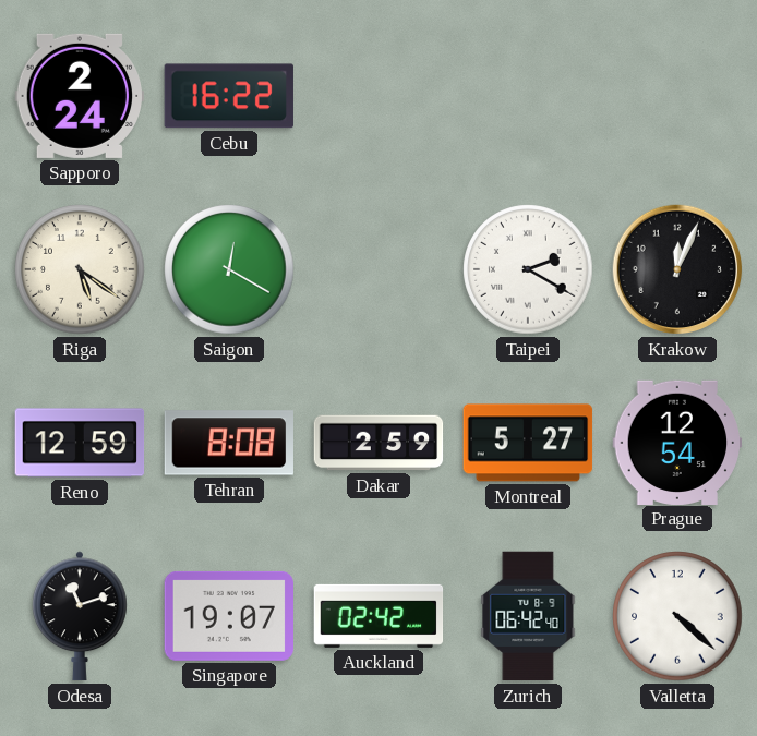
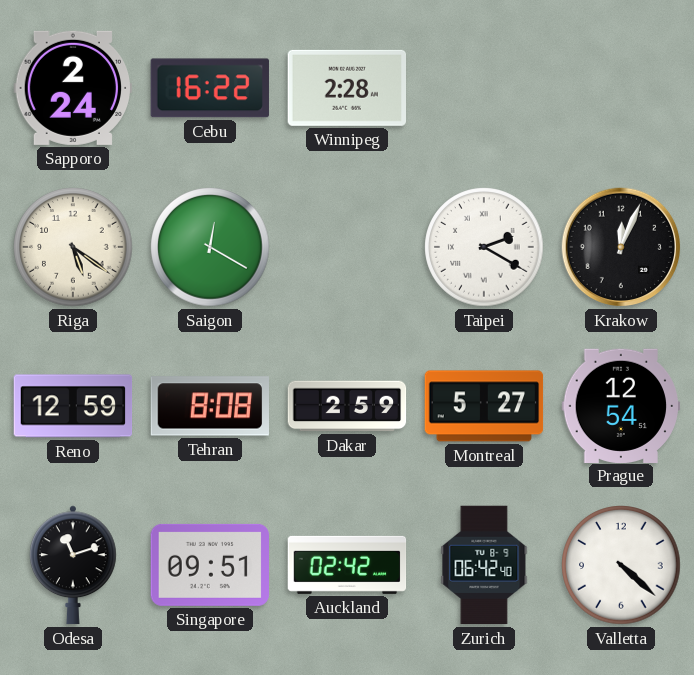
Winnipeg: none -> 2:28
Singapore: 19:07 -> 09:51
